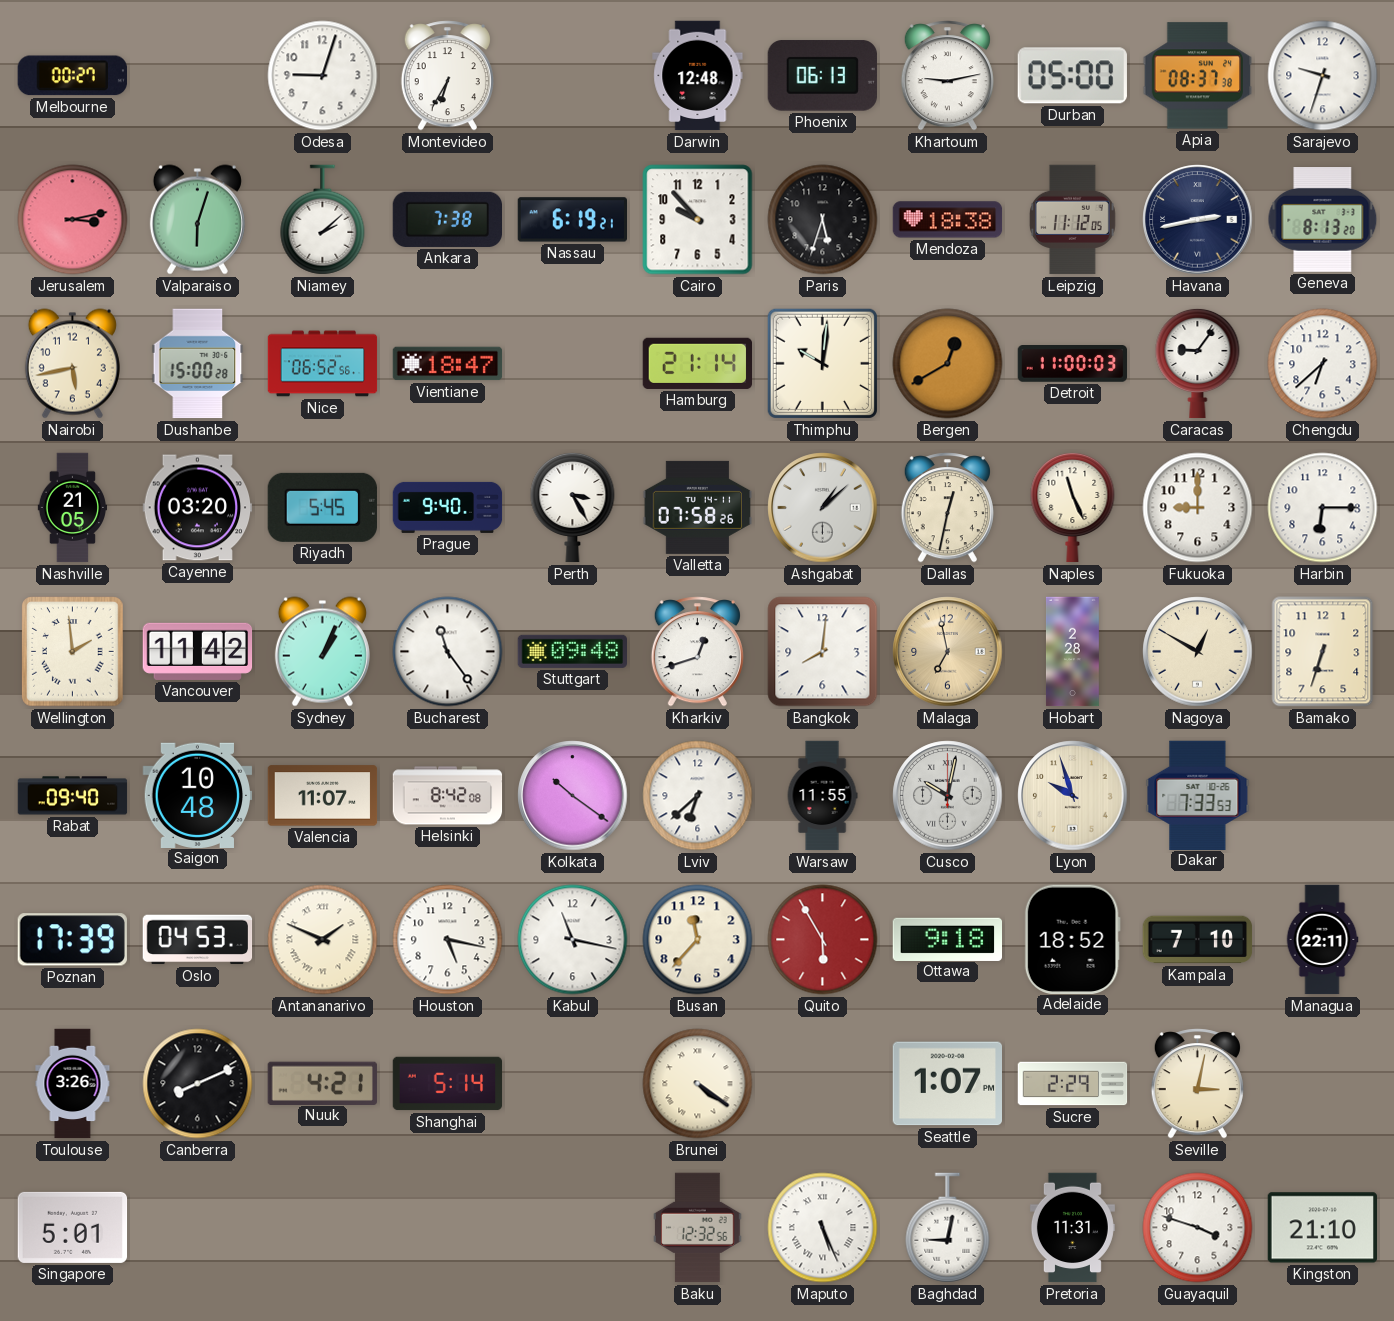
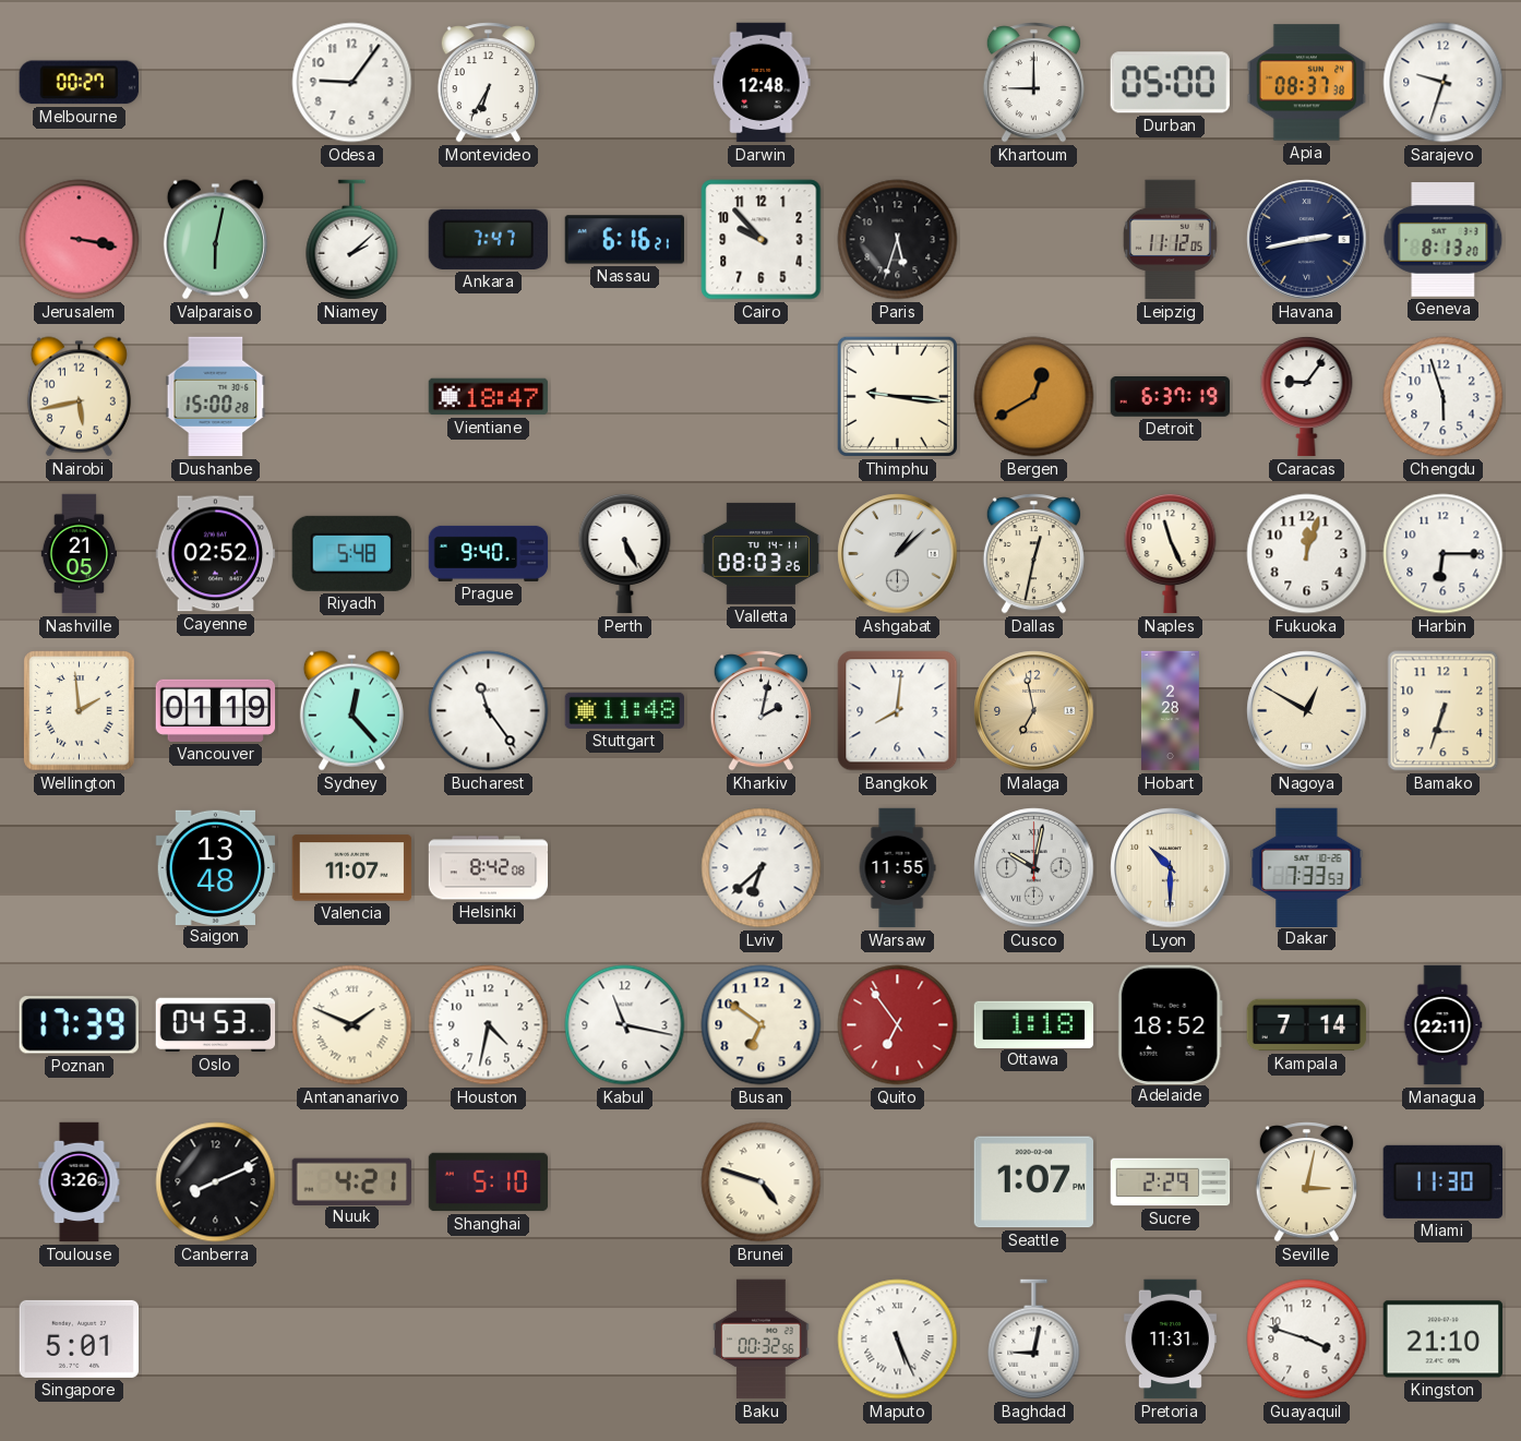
Odesa: 9:03 -> 9:06
Phoenix: 06:13 -> none
Khartoum: 9:13 -> 9:00
Jerusalem: 3:13 -> 3:17
Valparaiso: 6:03 -> 6:02
Ankara: 7:38 -> 7:47
Nassau: 6:19 -> 6:16
Mendoza: 18:38 -> none
Nice: 06:52 -> none
Hamburg: 21:14 -> none
Thimphu: 10:01 -> 9:16
Detroit: 11:00 -> 6:37
Chengdu: 6:38 -> 5:57
Cayenne: 03:20 -> 02:52
Riyadh: 5:45 -> 5:48
Perth: 3:25 -> 5:26
Valletta: 07:58 -> 08:03
Fukuoka: 9:00 -> 12:03
Vancouver: 11:42 -> 01:19
Sydney: 1:04 -> 12:23
Stuttgart: 09:48 -> 11:48
Kharkiv: 12:42 -> 2:02
Rabat: 09:40 -> none
Saigon: 10:48 -> 13:48
Kolkata: 10:21 -> none
Lyon: 9:57 -> 10:30
Houston: 5:17 -> 4:32
Busan: 11:37 -> 6:51
Quito: 5:55 -> 6:54
Ottawa: 9:18 -> 1:18
Kampala: 7:10 -> 7:14
Shanghai: 5:14 -> 5:10
Brunei: 4:21 -> 4:48
Miami: none -> 11:30
Baku: 12:32 -> 00:32
